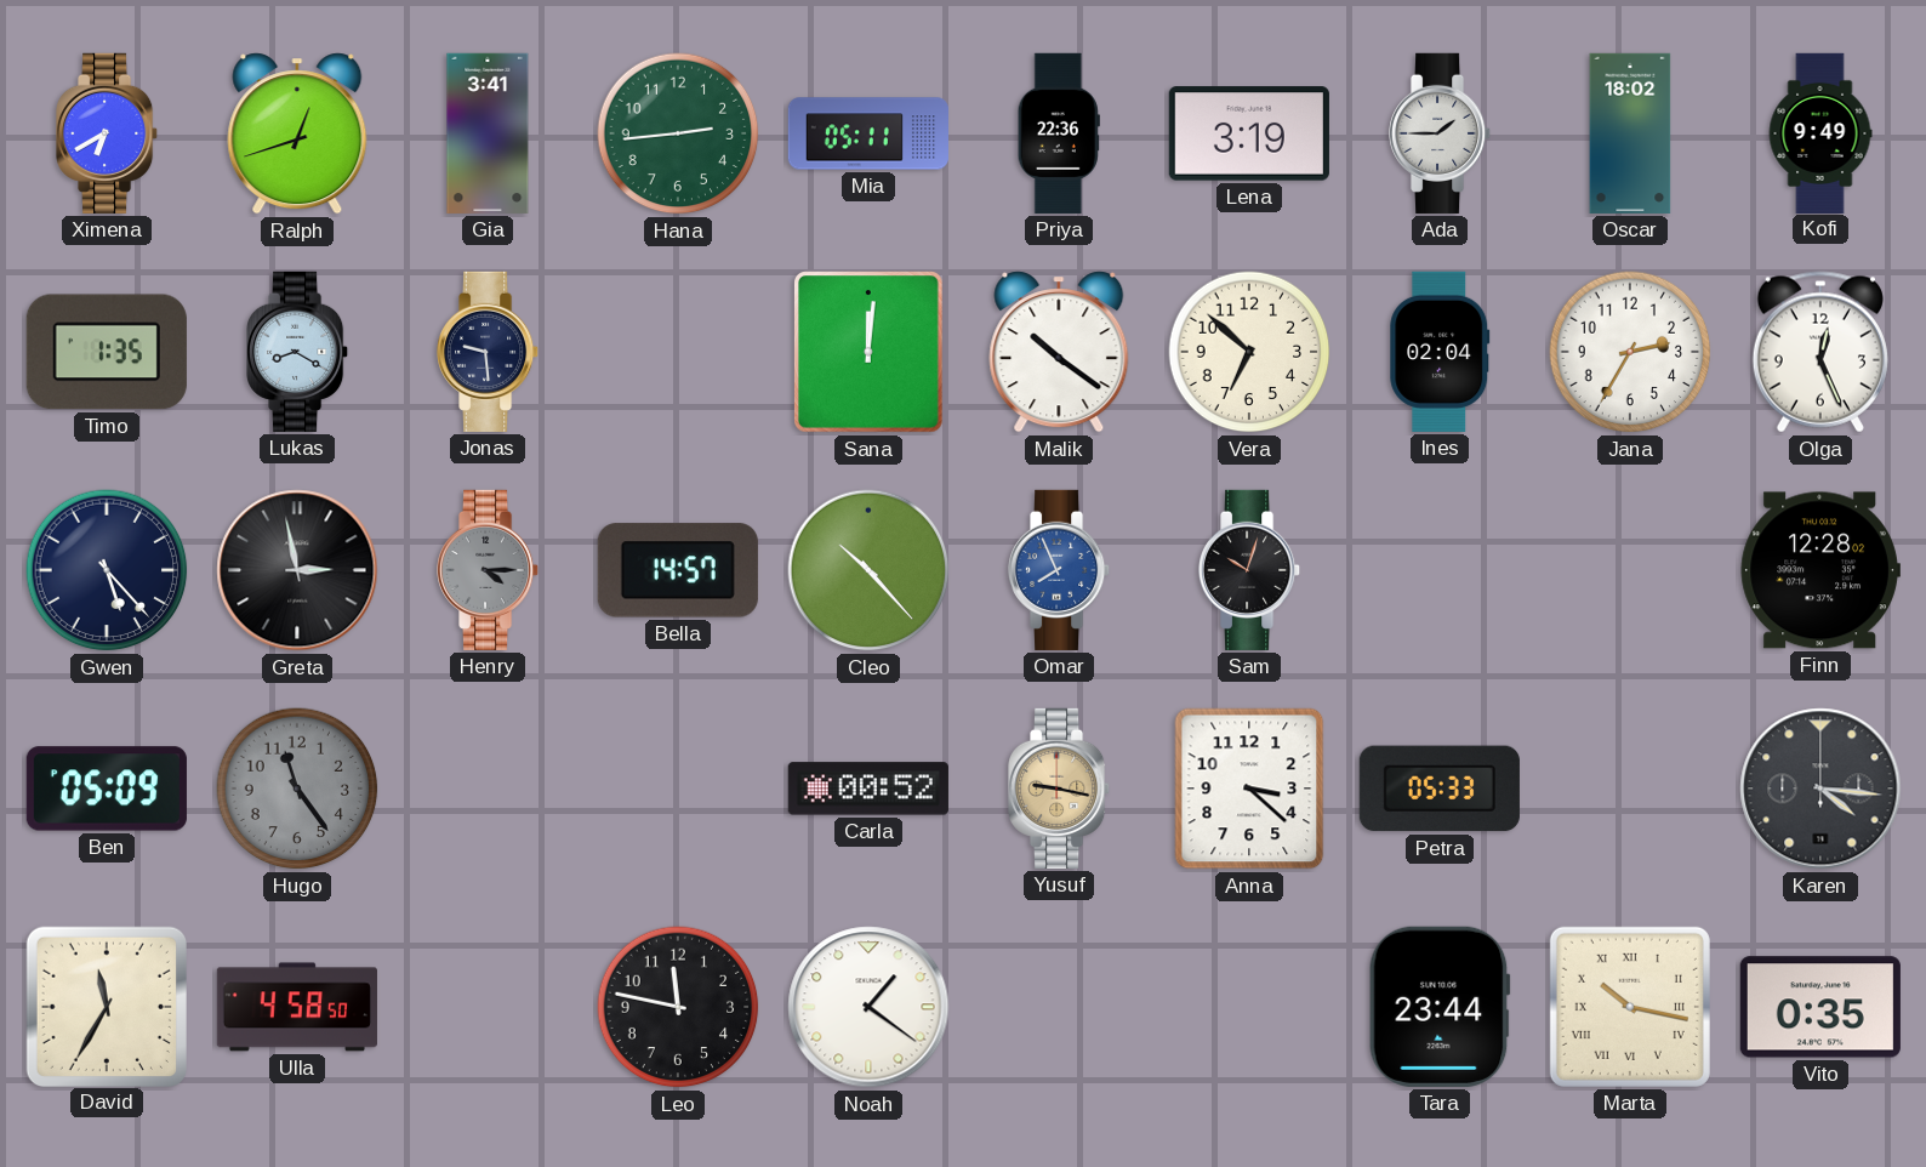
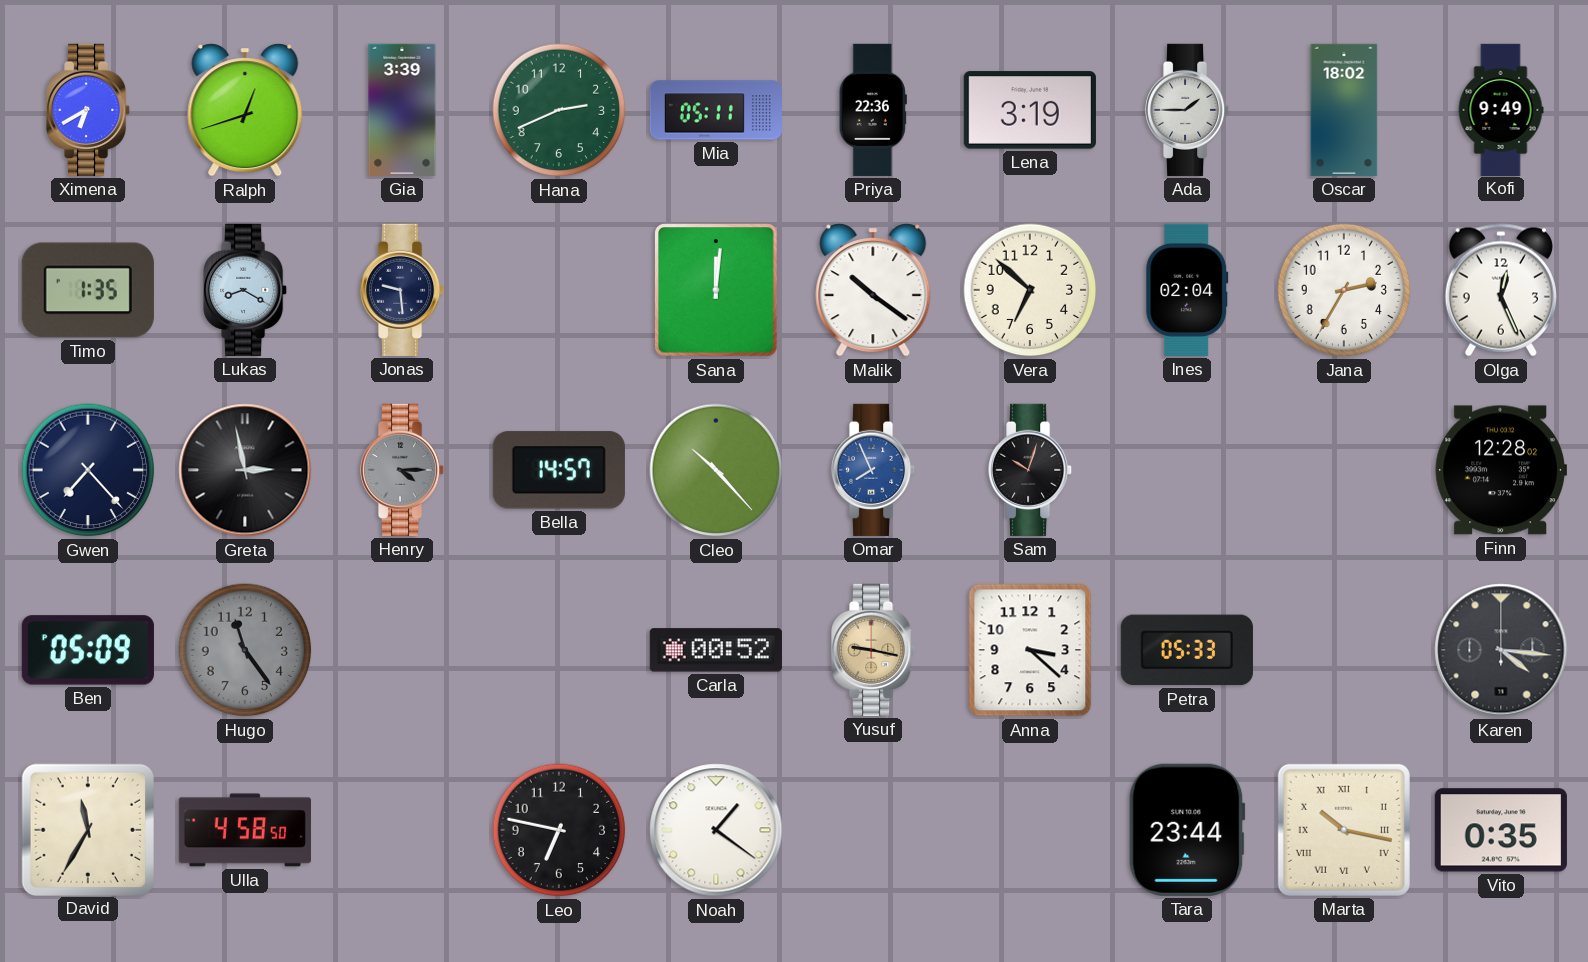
Gia: 3:41 -> 3:39
Hana: 2:44 -> 2:41
Gwen: 5:23 -> 7:23
Leo: 11:47 -> 6:47
